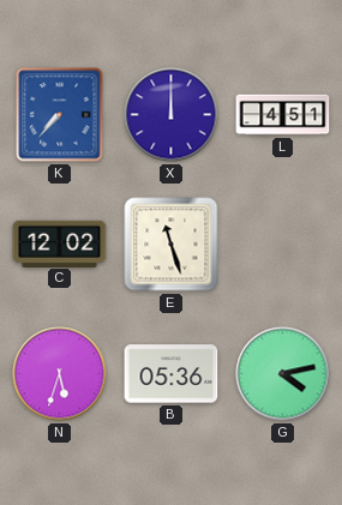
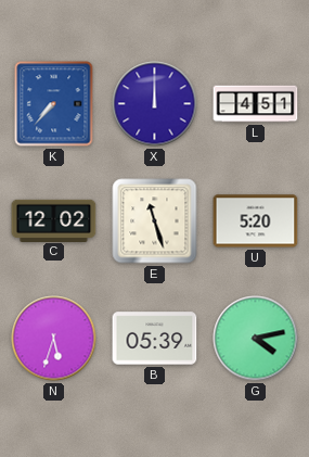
U: none -> 5:20
B: 05:36 -> 05:39
